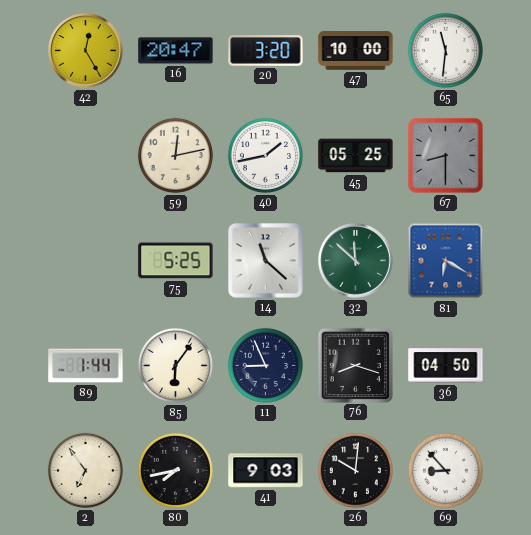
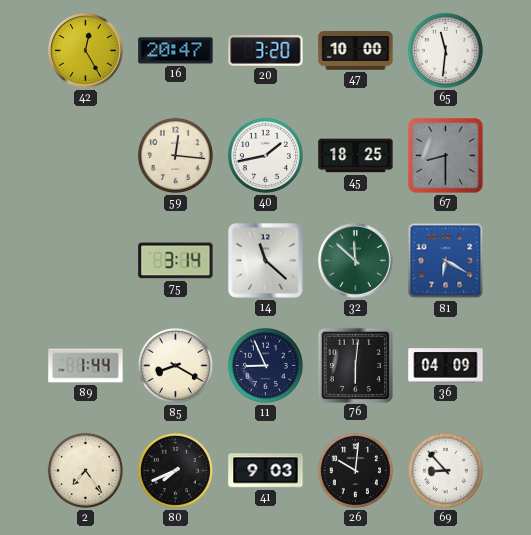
59: 12:13 -> 12:16
45: 05:25 -> 18:25
75: 5:25 -> 3:14
85: 6:06 -> 8:20
76: 8:18 -> 6:01
36: 04:50 -> 04:09
2: 6:54 -> 7:24
80: 7:43 -> 7:41
